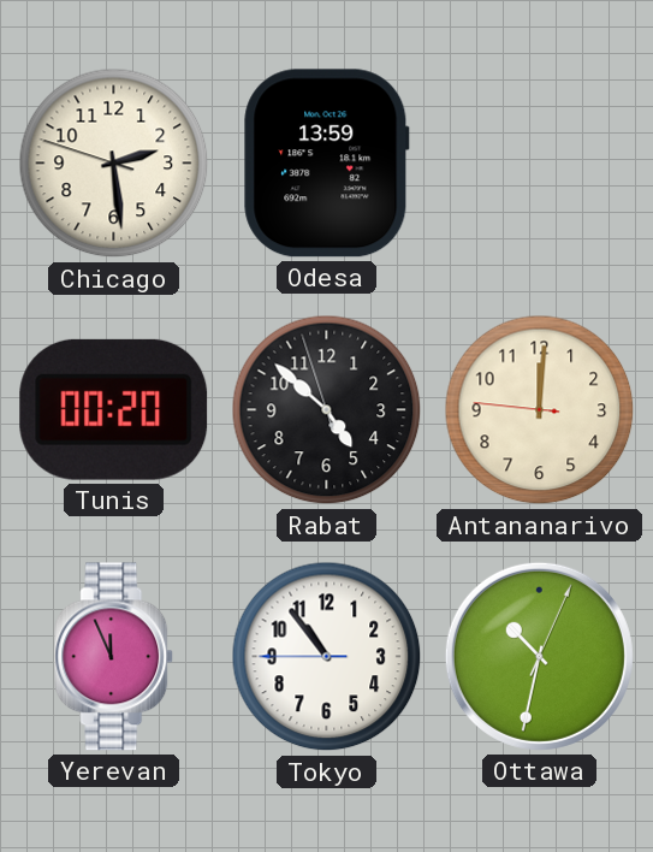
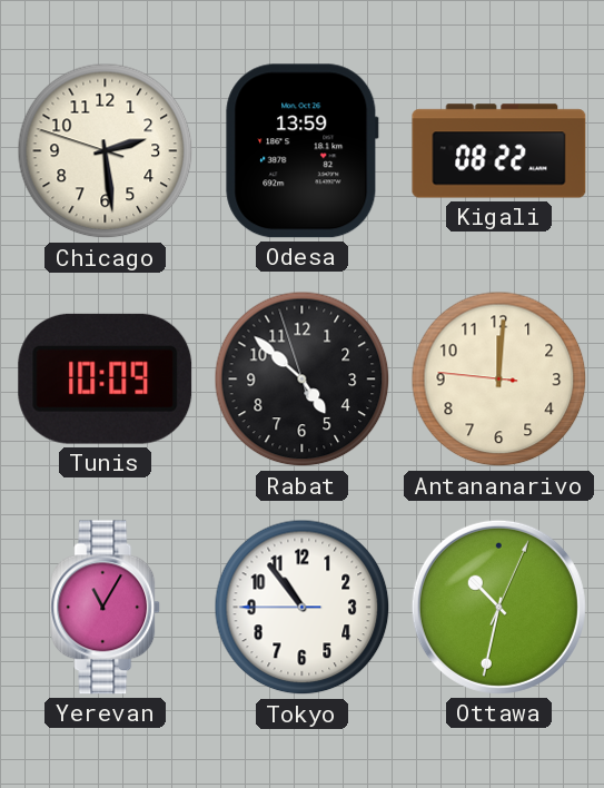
Kigali: none -> 08:22
Tunis: 00:20 -> 10:09
Yerevan: 11:56 -> 11:05
